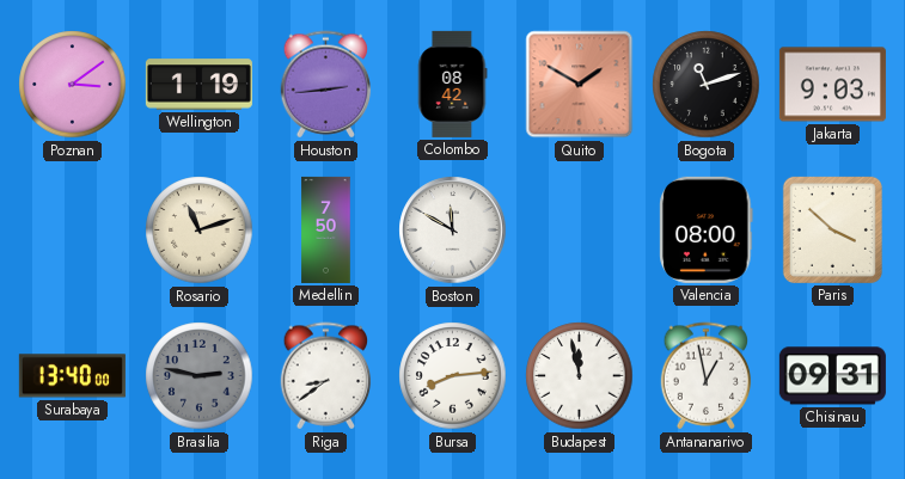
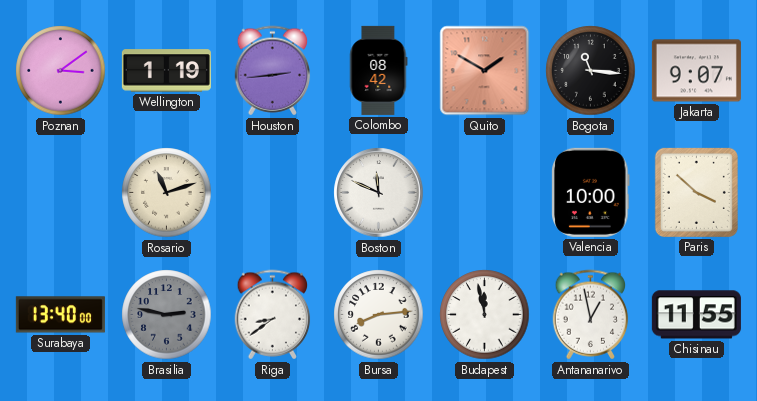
Bogota: 11:12 -> 11:16
Jakarta: 9:03 -> 9:07
Medellin: 7:50 -> none
Boston: 11:50 -> 11:49
Valencia: 08:00 -> 10:00
Chisinau: 09:31 -> 11:55
